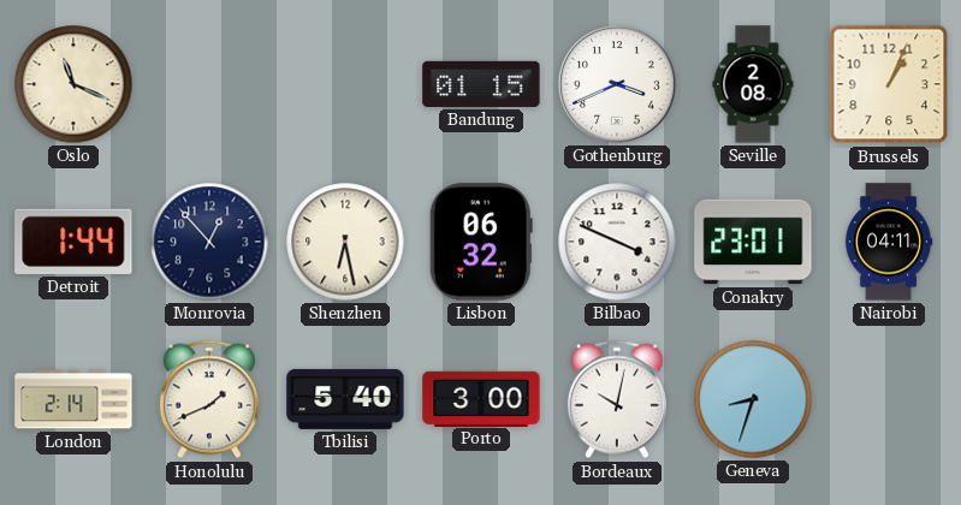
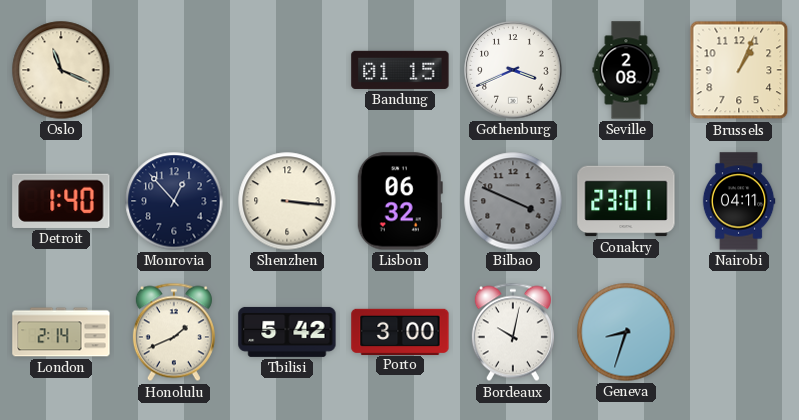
Detroit: 1:44 -> 1:40
Shenzhen: 6:28 -> 3:16
Bilbao dial: white -> grey
Tbilisi: 5:40 -> 5:42
